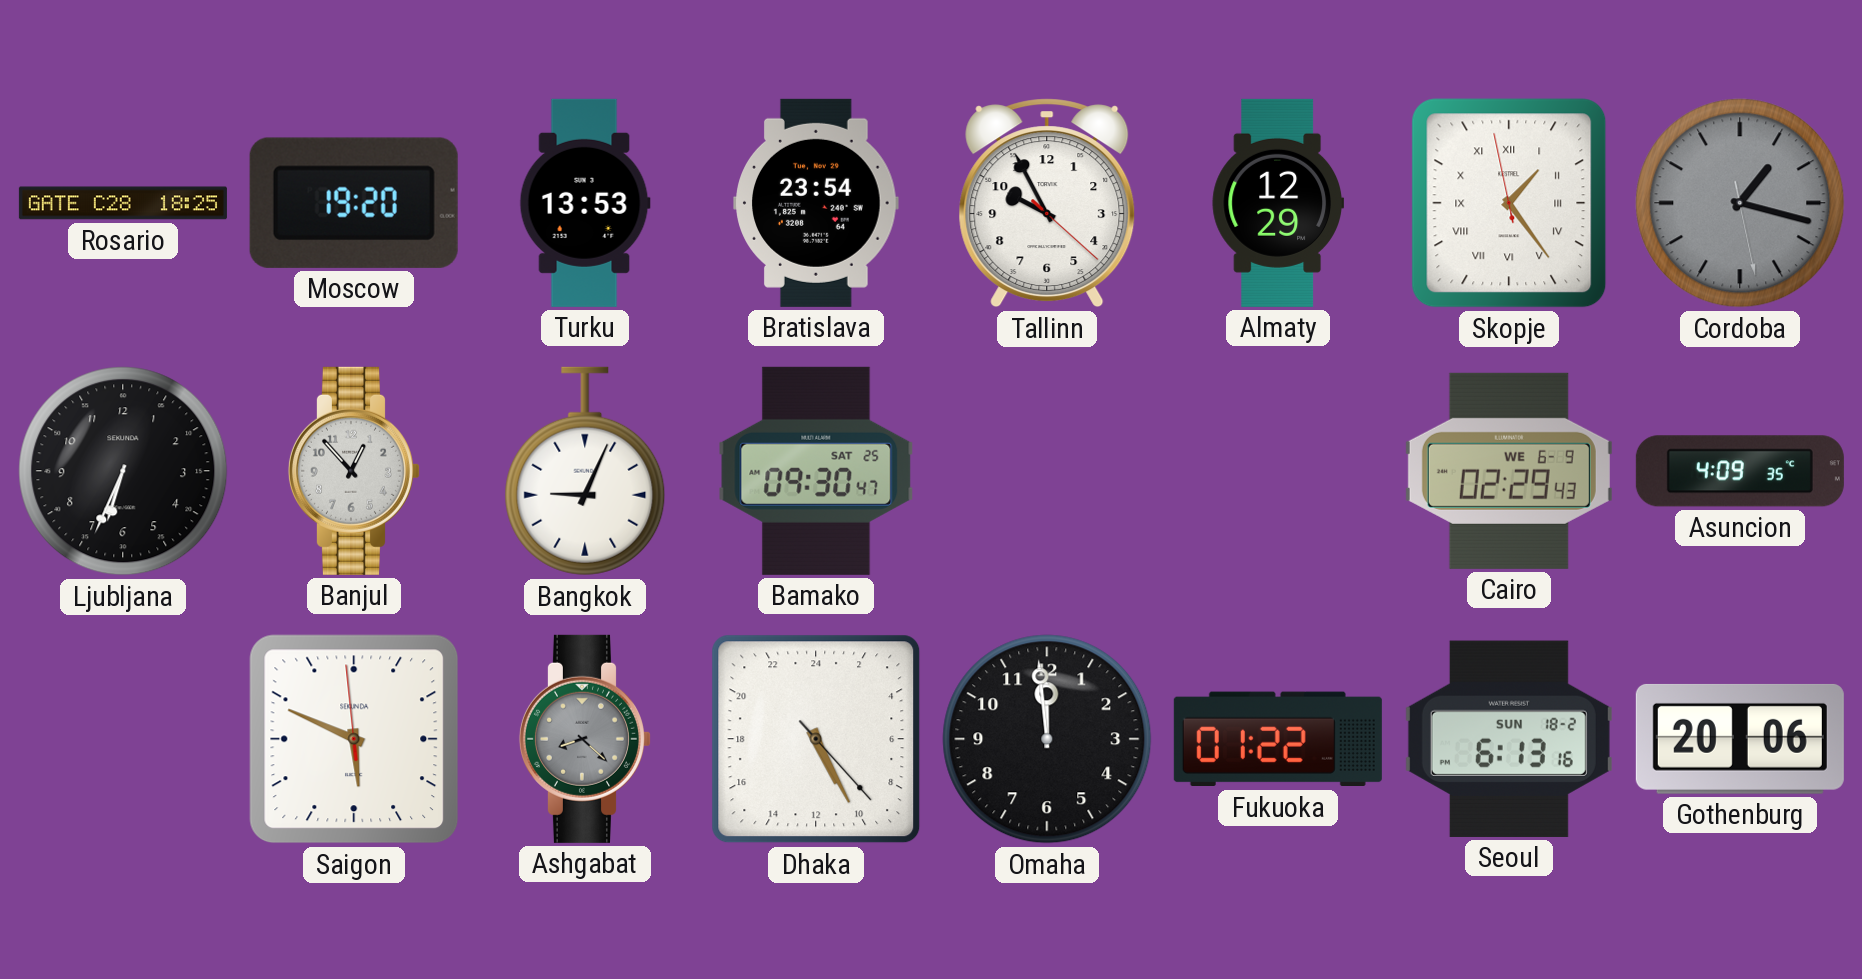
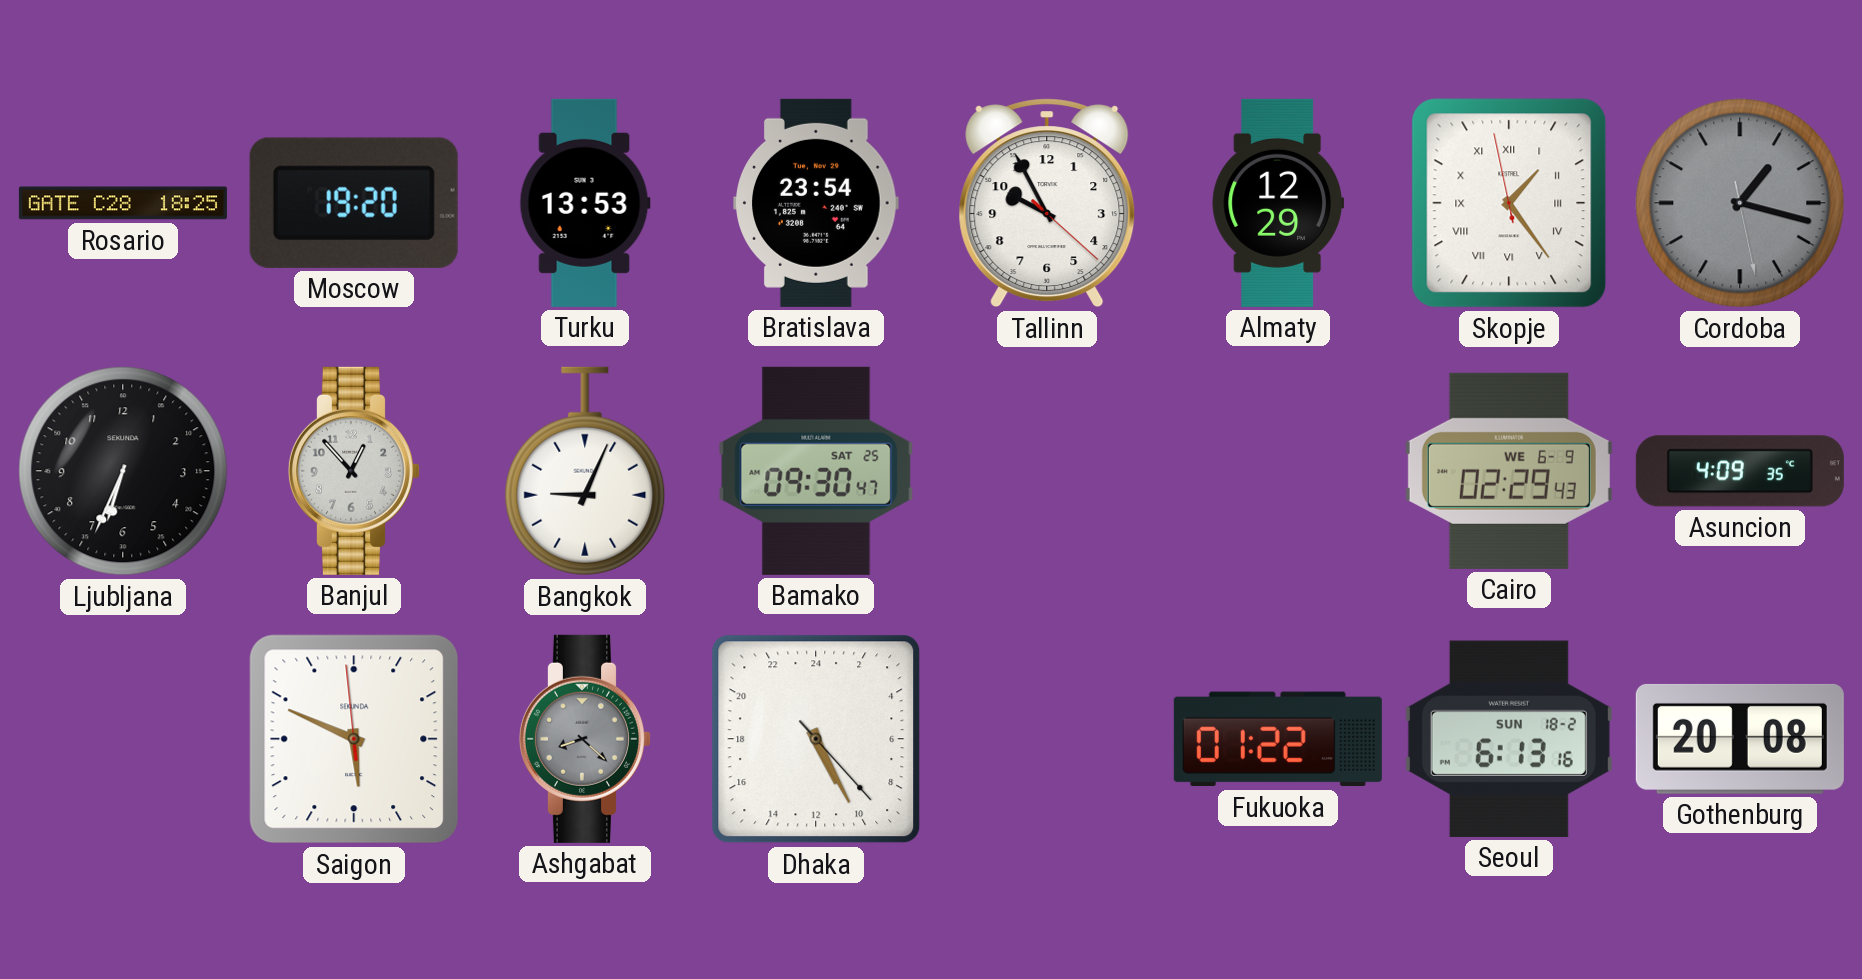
Omaha: 11:59 -> none
Gothenburg: 20:06 -> 20:08
